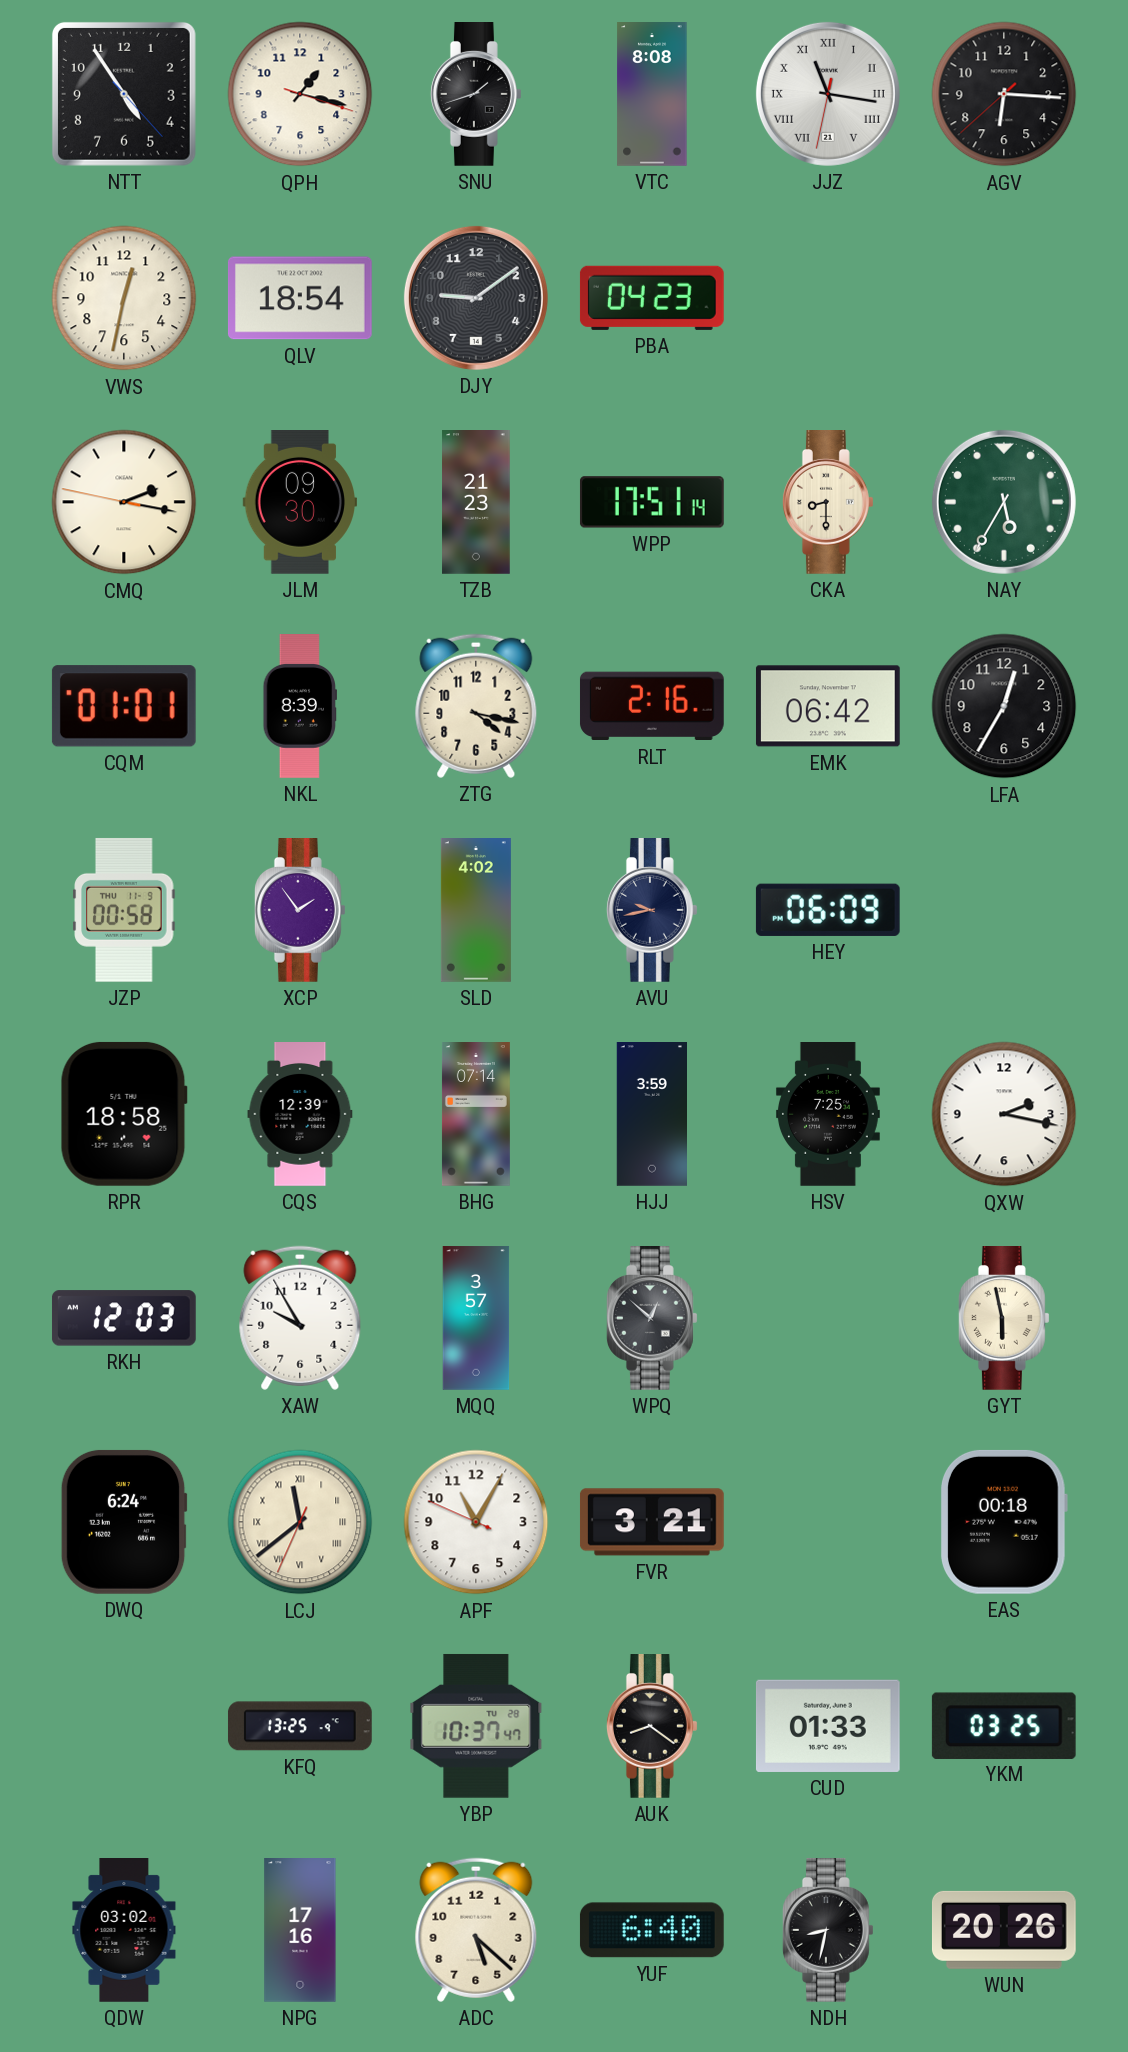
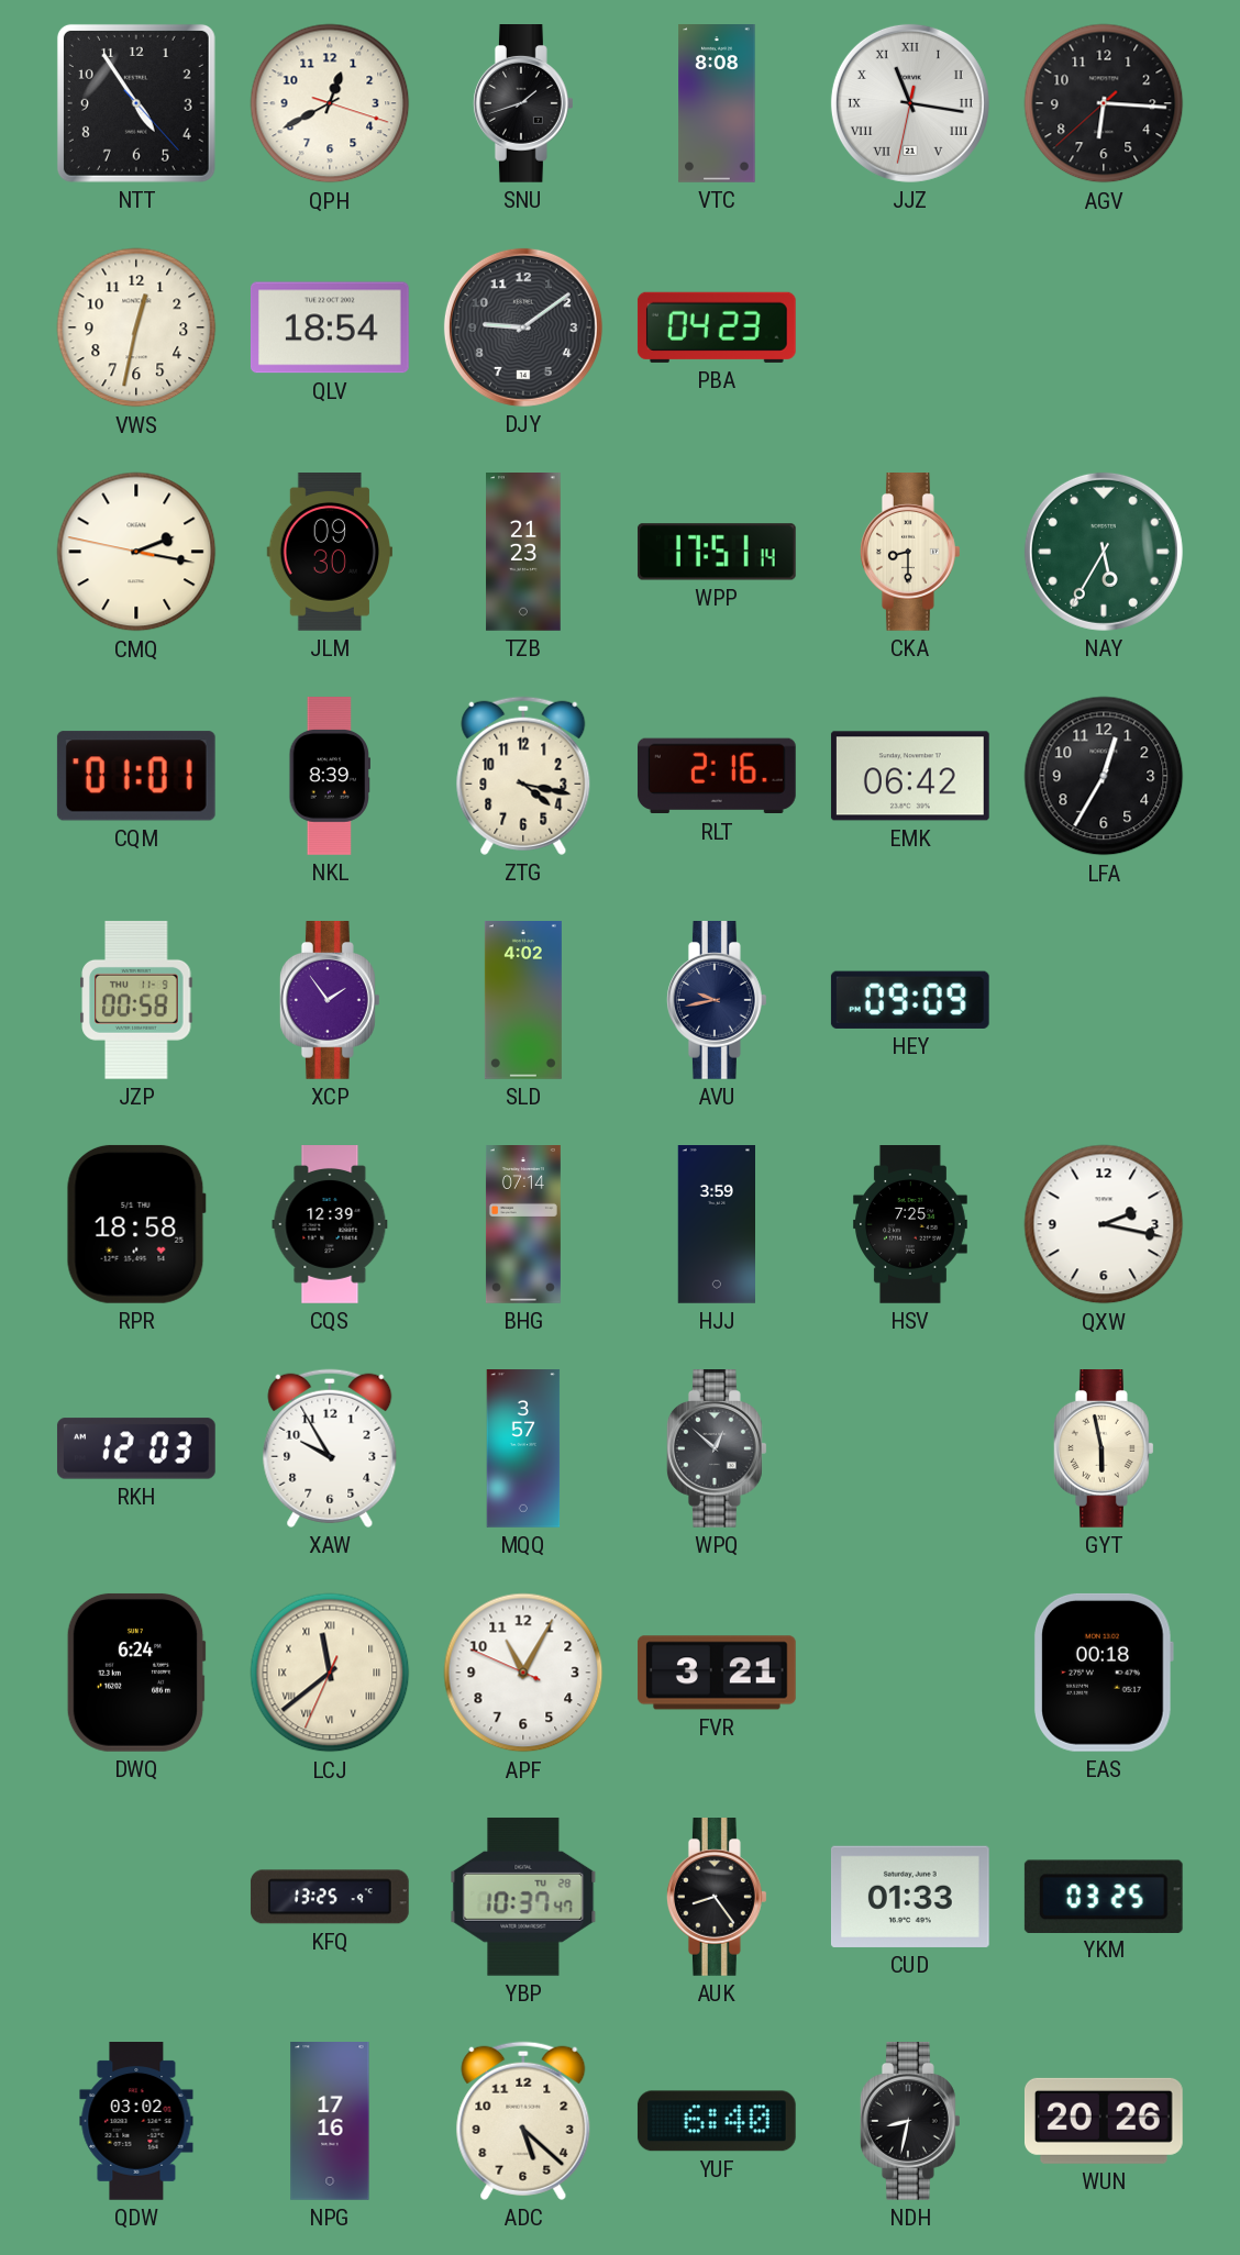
QPH: 1:17 -> 12:40
HEY: 06:09 -> 09:09
AUK: 8:21 -> 8:24
